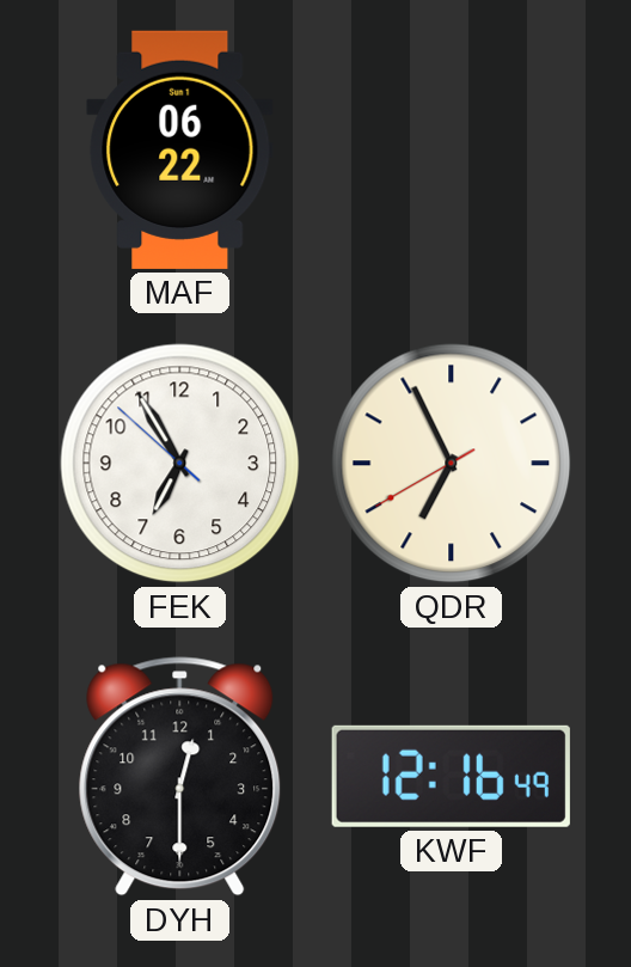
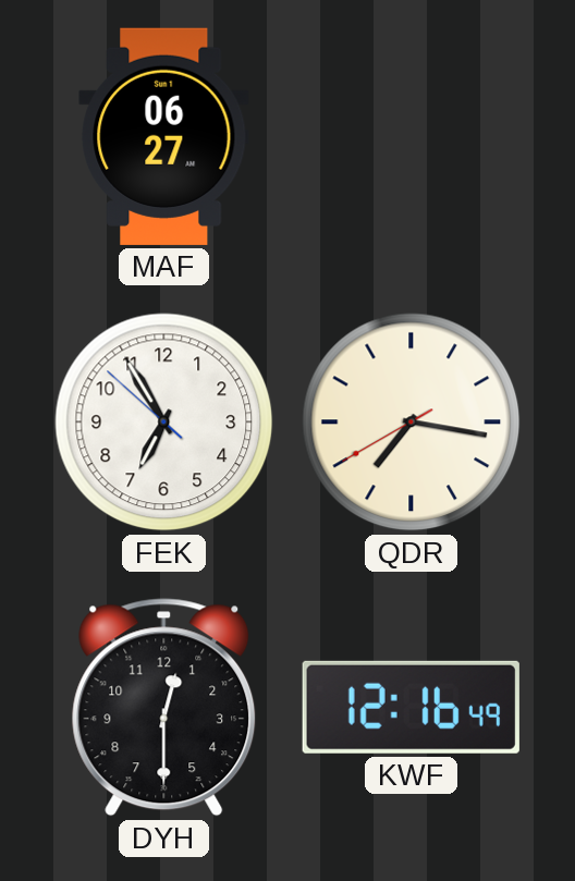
MAF: 06:22 -> 06:27
QDR: 6:55 -> 7:16
